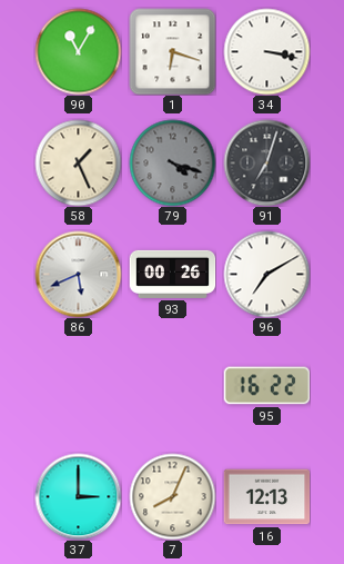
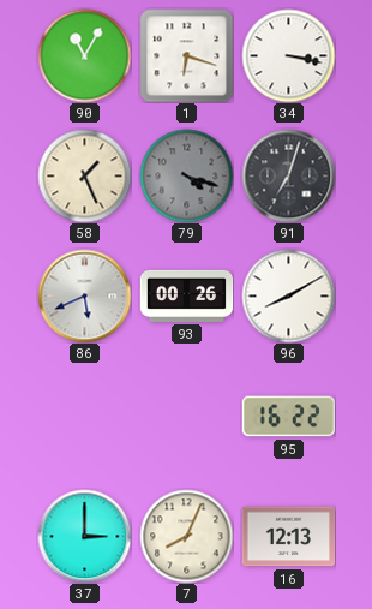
96: 7:10 -> 8:10
